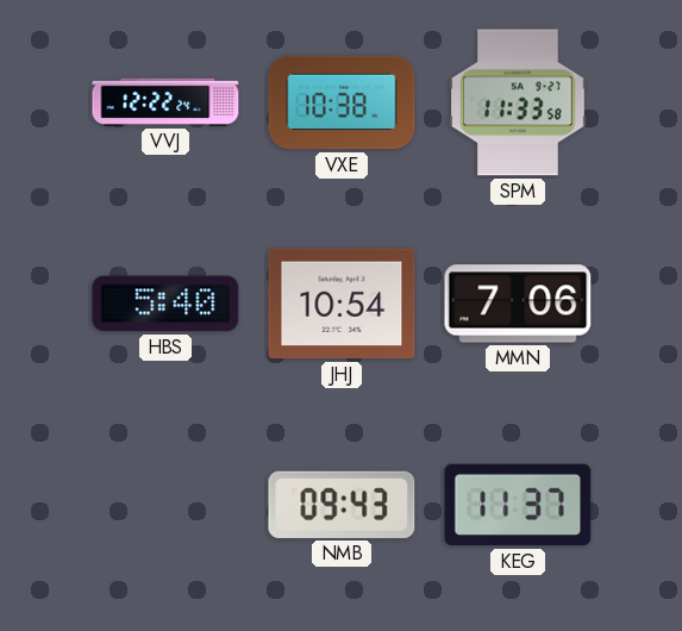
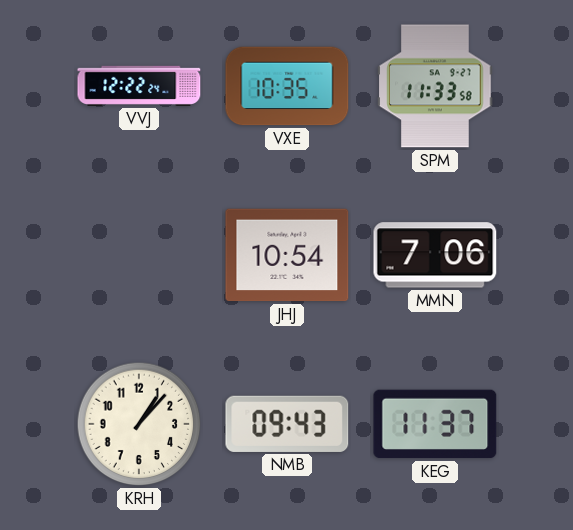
VXE: 10:38 -> 10:35
HBS: 5:40 -> none
KRH: none -> 1:07
